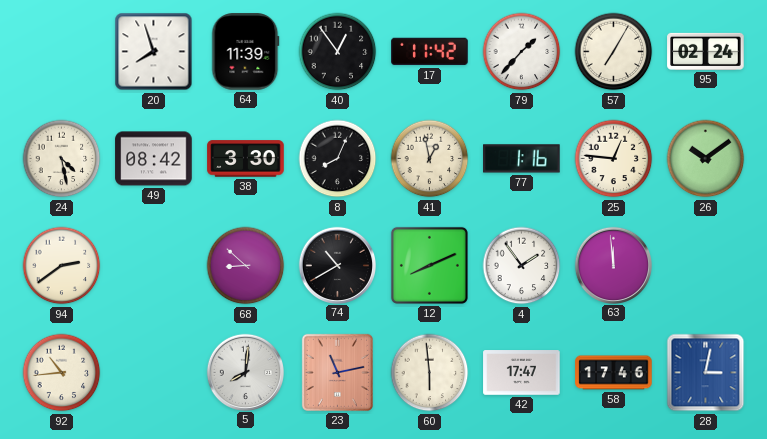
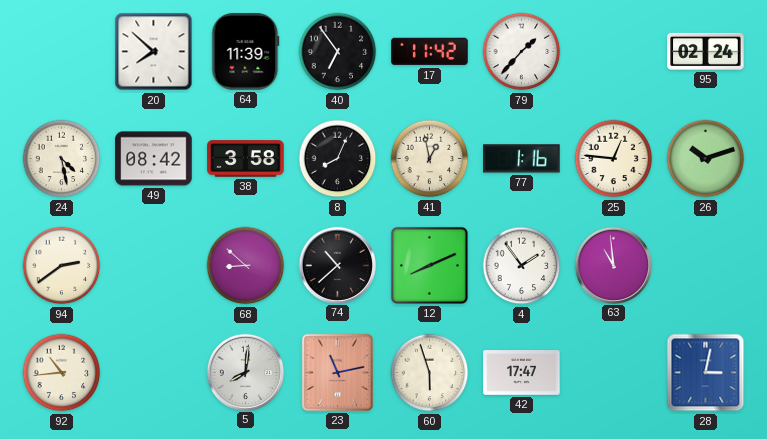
20: 7:57 -> 7:52
40: 12:54 -> 6:54
57: 7:05 -> none
38: 3:30 -> 3:58
26: 10:09 -> 10:12
74: 10:40 -> 10:38
63: 11:59 -> 10:59
60: 5:59 -> 5:57
58: 17:46 -> none
